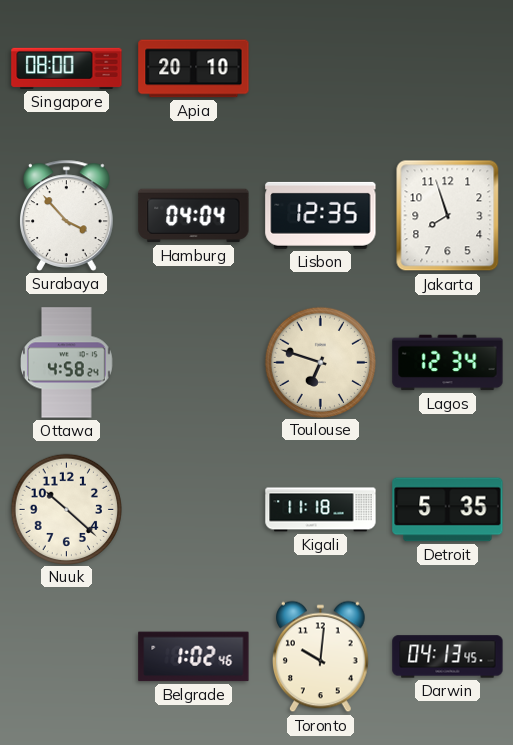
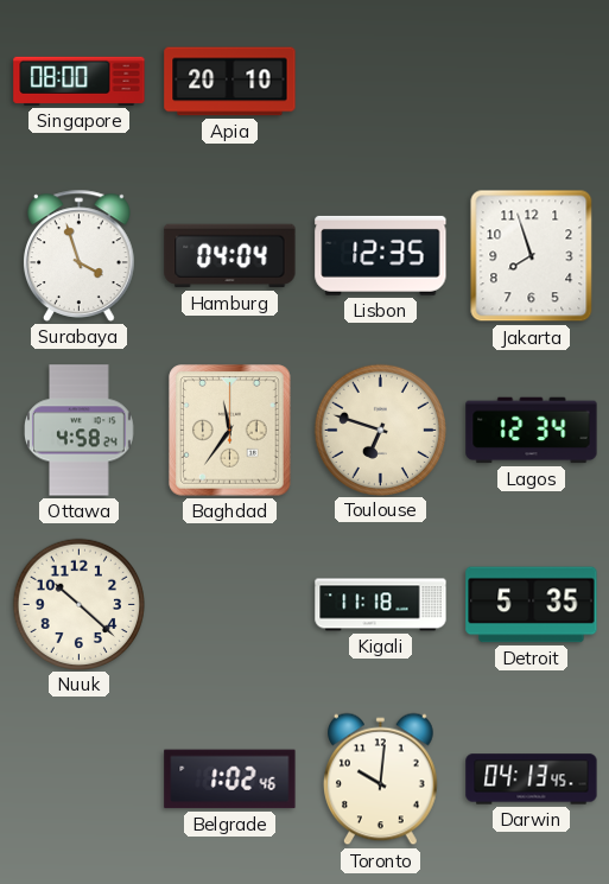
Surabaya: 3:53 -> 3:57
Baghdad: none -> 11:36
